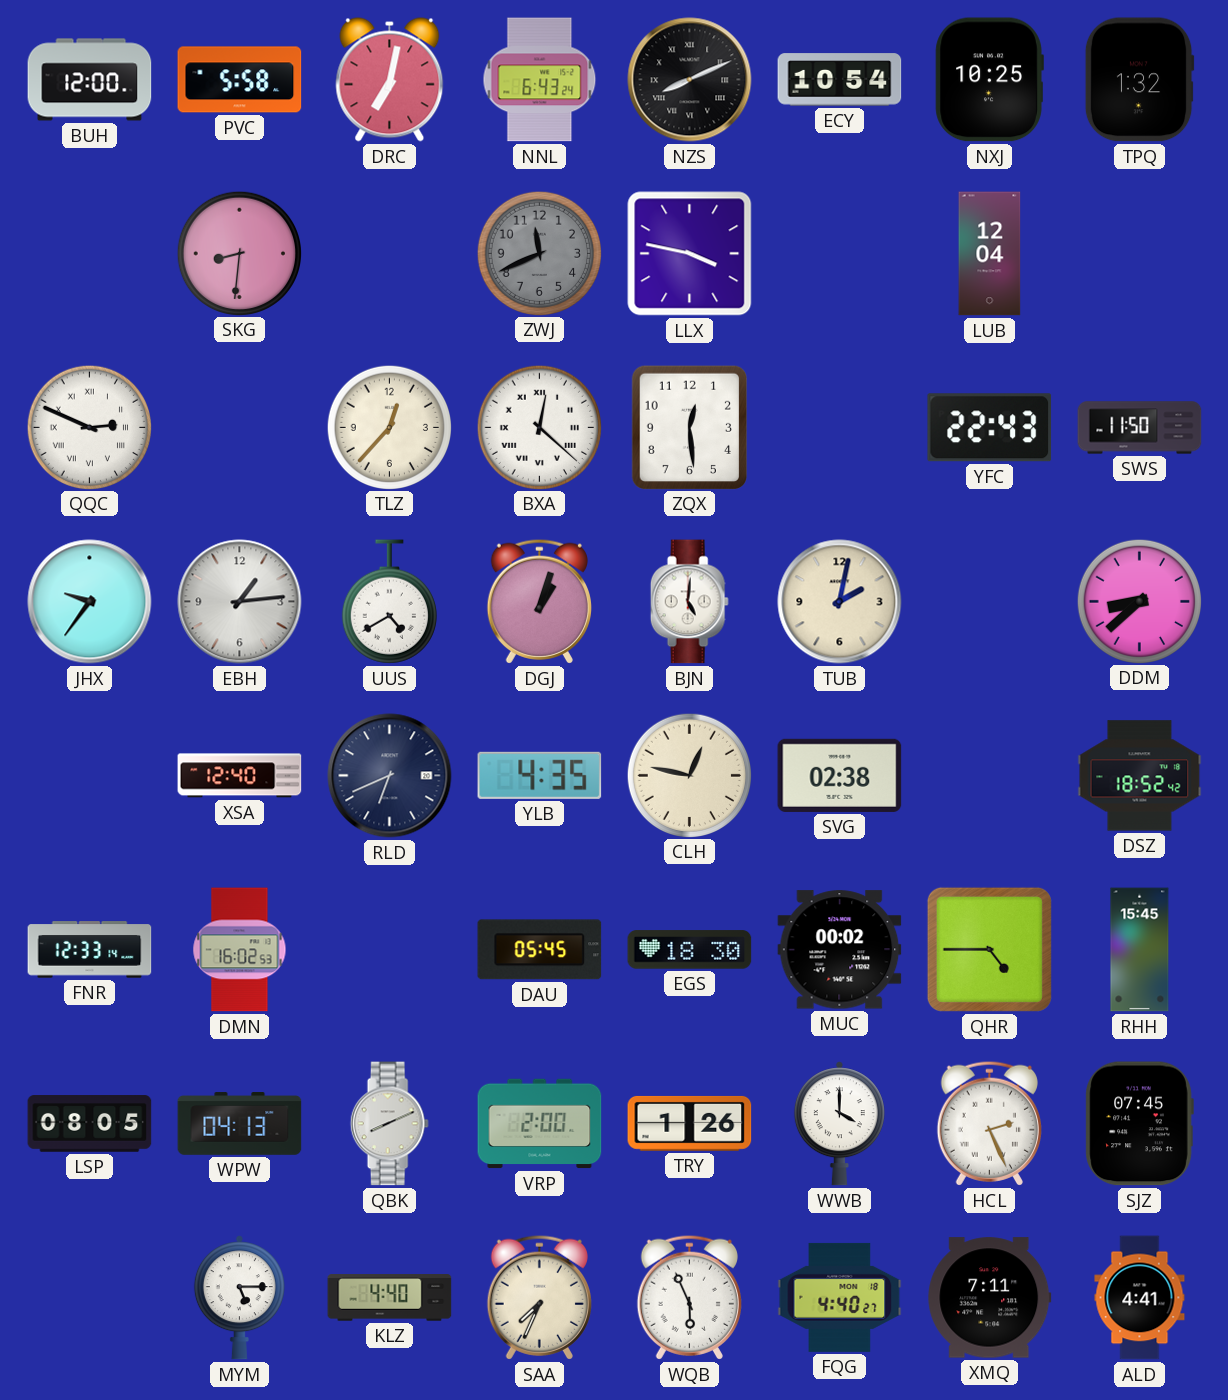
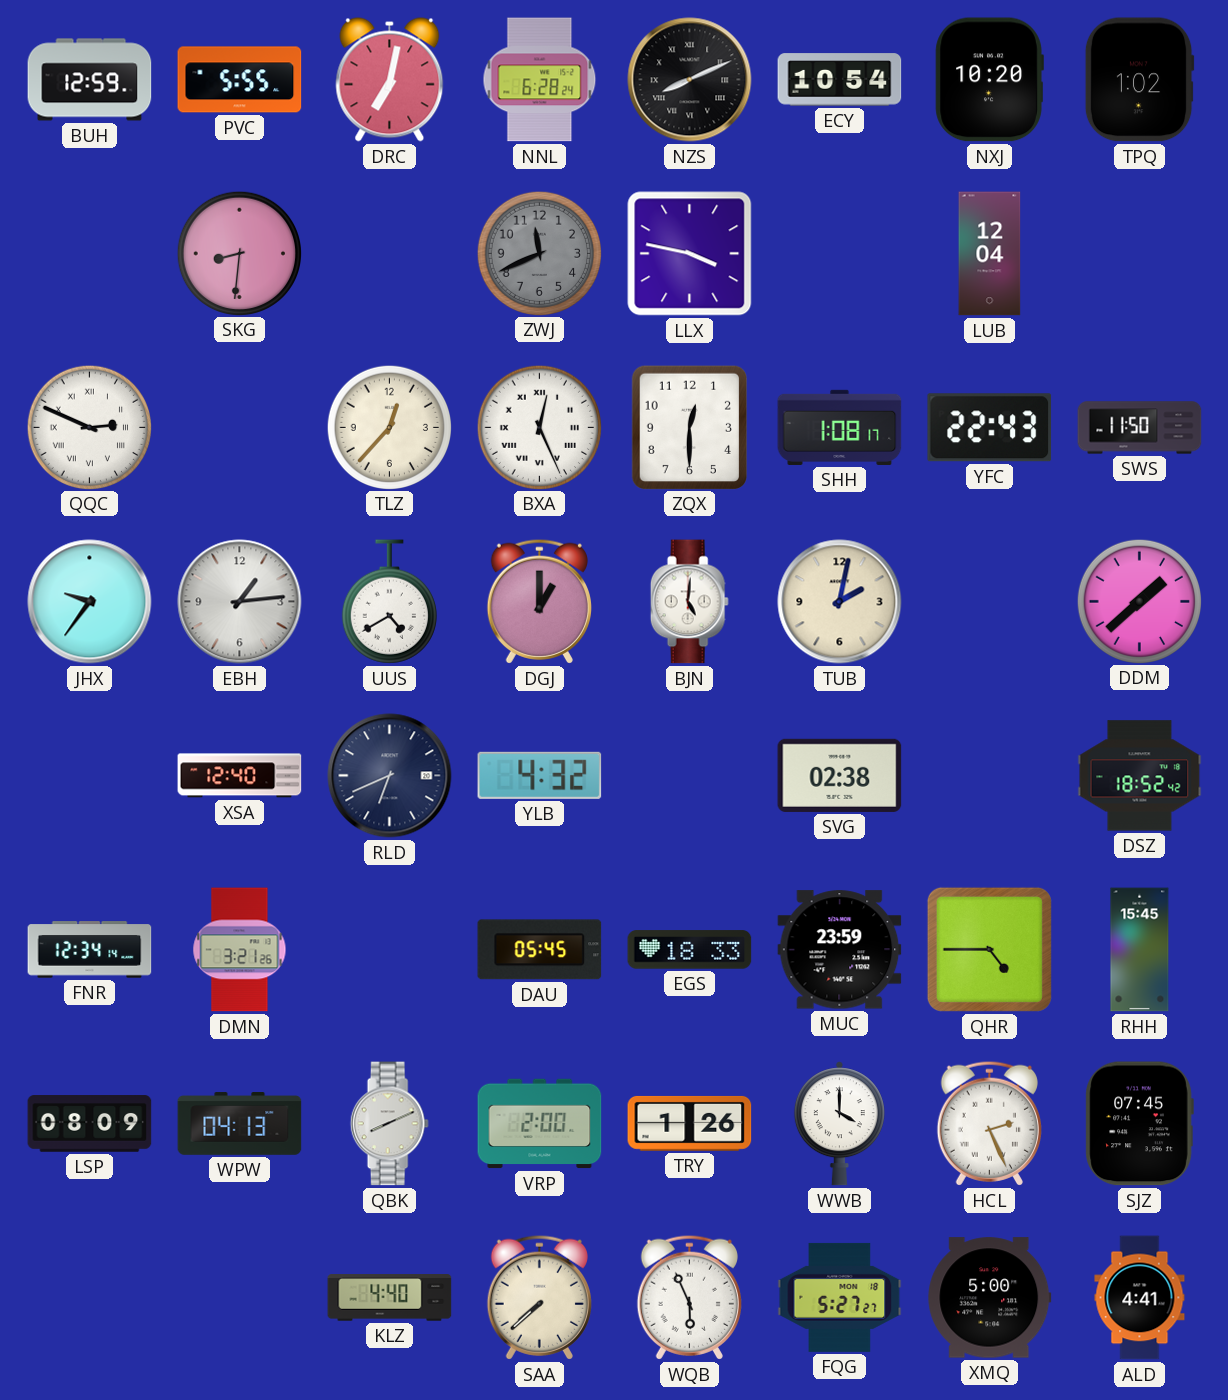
BUH: 12:00 -> 12:59
PVC: 5:58 -> 5:55
NNL: 6:43 -> 6:28
NXJ: 10:25 -> 10:20
TPQ: 1:32 -> 1:02
BXA: 12:22 -> 12:26
ZQX: 12:29 -> 12:30
SHH: none -> 1:08
DGJ: 1:03 -> 1:00
DDM: 8:38 -> 1:38
YLB: 4:35 -> 4:32
CLH: 12:47 -> none
FNR: 12:33 -> 12:34
DMN: 16:02 -> 3:21
EGS: 18:30 -> 18:33
MUC: 00:02 -> 23:59
LSP: 08:05 -> 08:09
MYM: 5:15 -> none
SAA: 7:34 -> 7:38
FQG: 4:40 -> 5:27
XMQ: 7:11 -> 5:00
